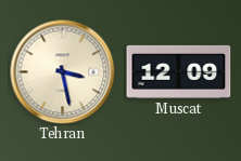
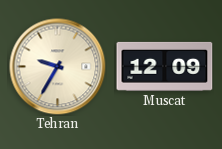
Tehran: 3:28 -> 9:35
